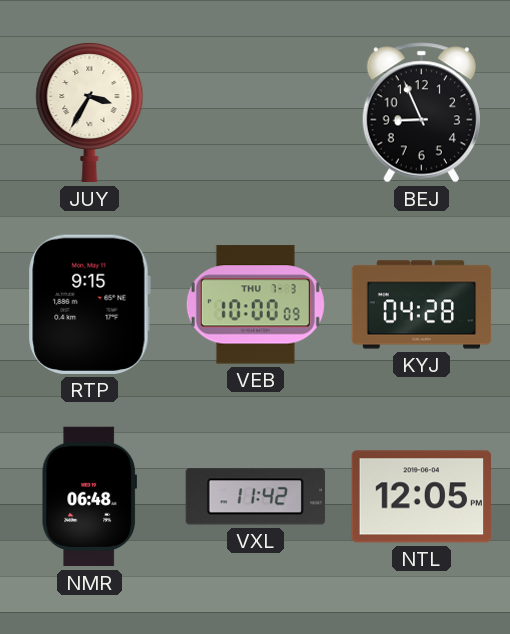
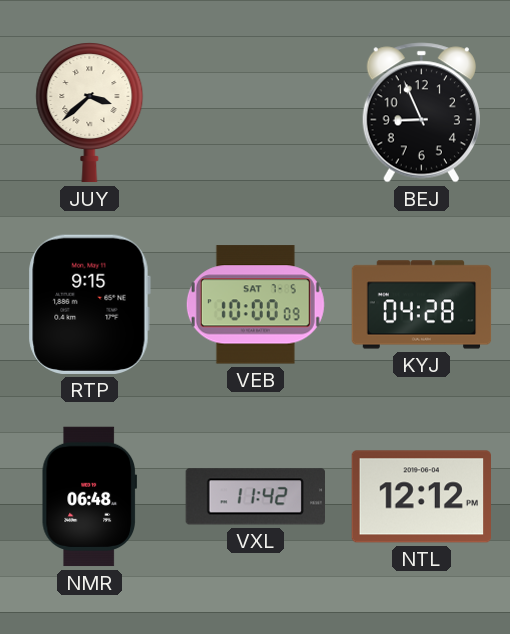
JUY: 3:35 -> 3:38
VEB date: THU 7-3 -> SAT 7-5
NTL: 12:05 -> 12:12
